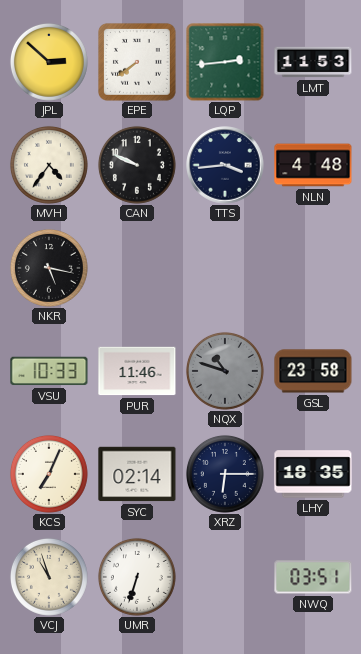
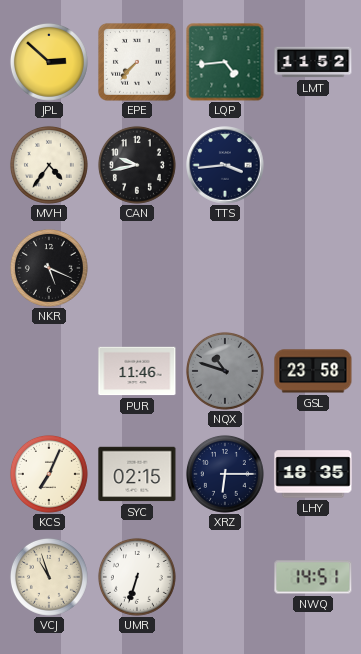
EPE: 7:39 -> 7:37
LQP: 2:44 -> 4:44
LMT: 11:53 -> 11:52
CAN: 9:49 -> 9:43
NLN: 4:48 -> none
NKR: 5:17 -> 5:19
VSU: 10:33 -> none
SYC: 02:14 -> 02:15
NWQ: 03:51 -> 14:51
